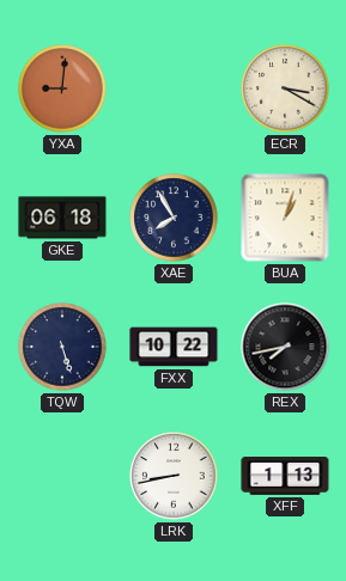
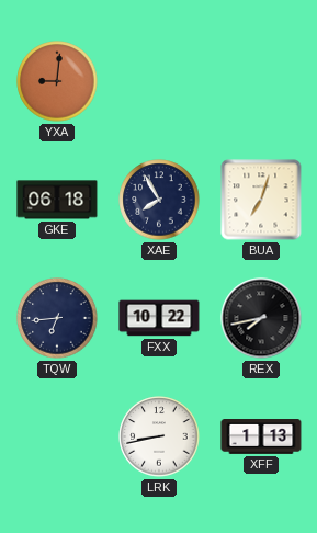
ECR: 3:20 -> none
BUA: 1:03 -> 7:03
TQW: 5:27 -> 6:44
